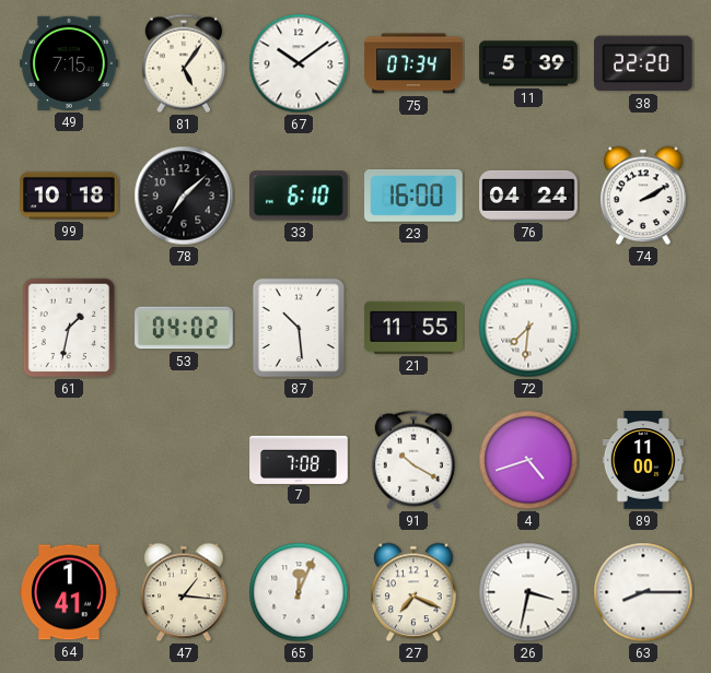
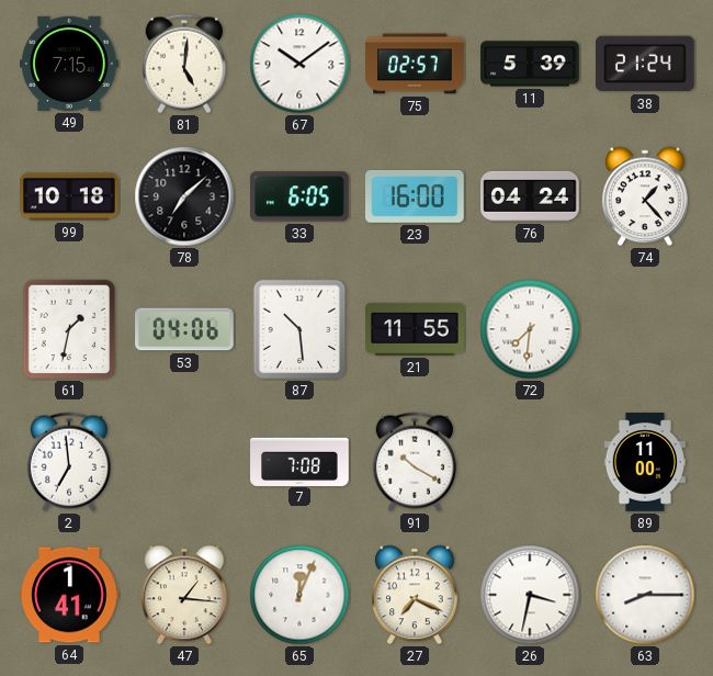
81: 5:06 -> 5:01
75: 07:34 -> 02:57
38: 22:20 -> 21:24
33: 6:10 -> 6:05
74: 2:10 -> 1:23
53: 04:02 -> 04:06
2: none -> 6:59
4: 4:42 -> none
